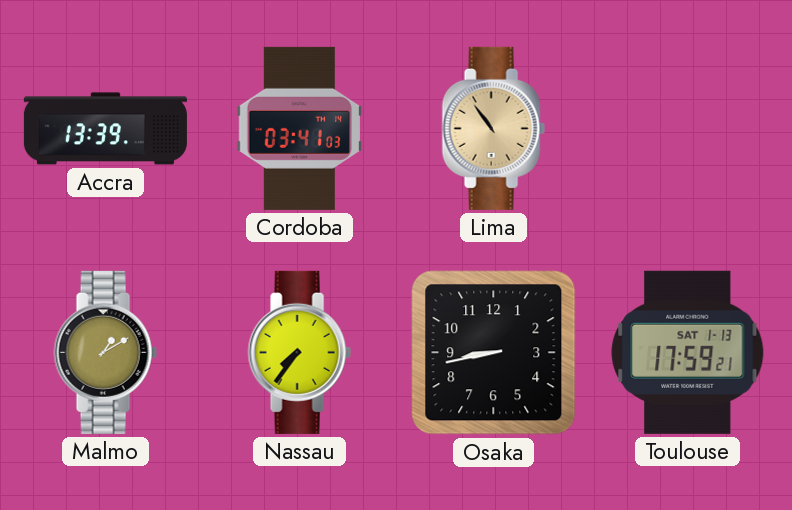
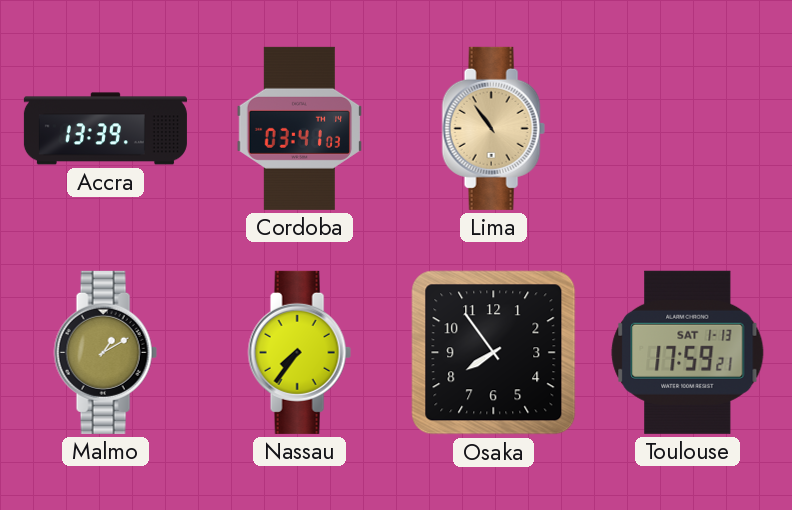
Osaka: 8:43 -> 7:54
